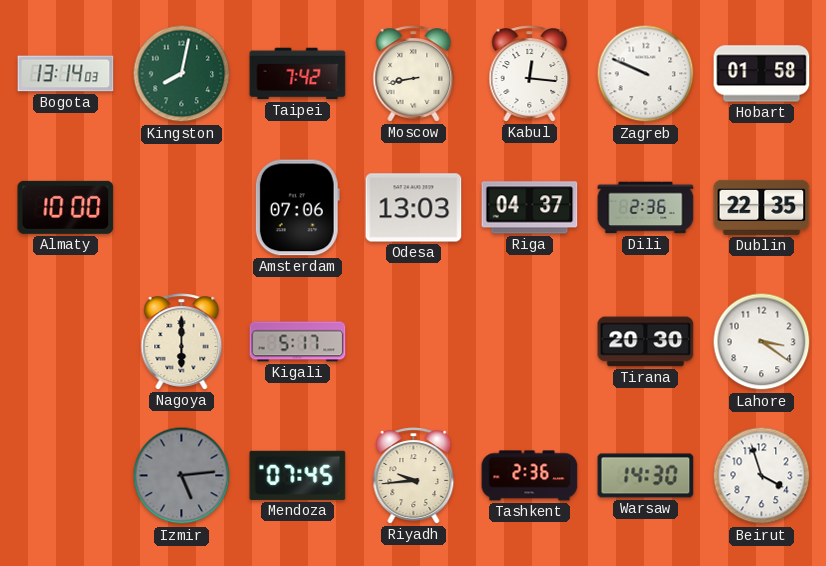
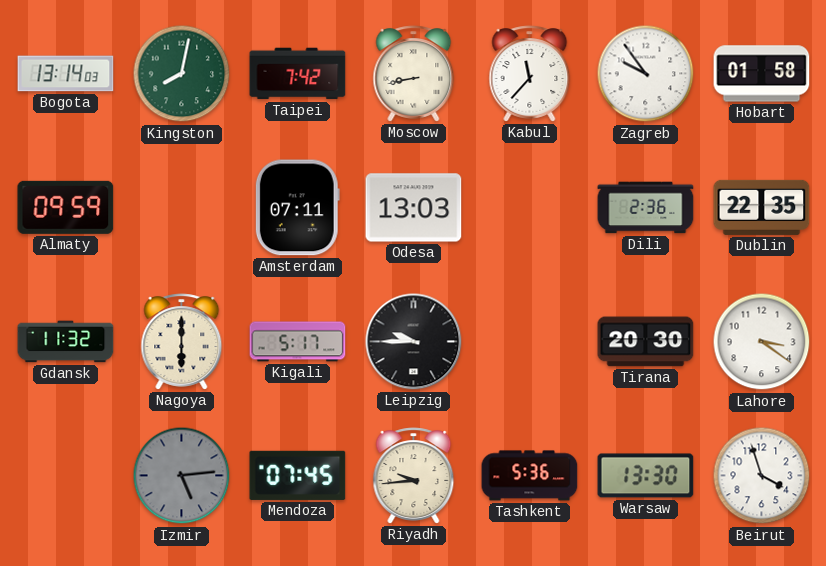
Kabul: 12:16 -> 11:37
Zagreb: 9:49 -> 9:54
Almaty: 10:00 -> 09:59
Amsterdam: 07:06 -> 07:11
Riga: 04:37 -> none
Gdansk: none -> 11:32
Leipzig: none -> 9:45
Tashkent: 2:36 -> 5:36
Warsaw: 14:30 -> 13:30
